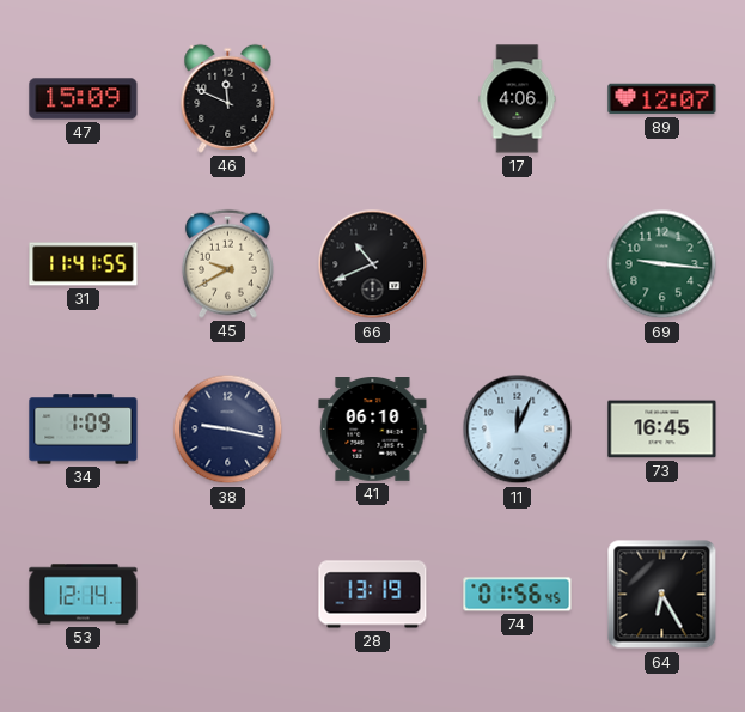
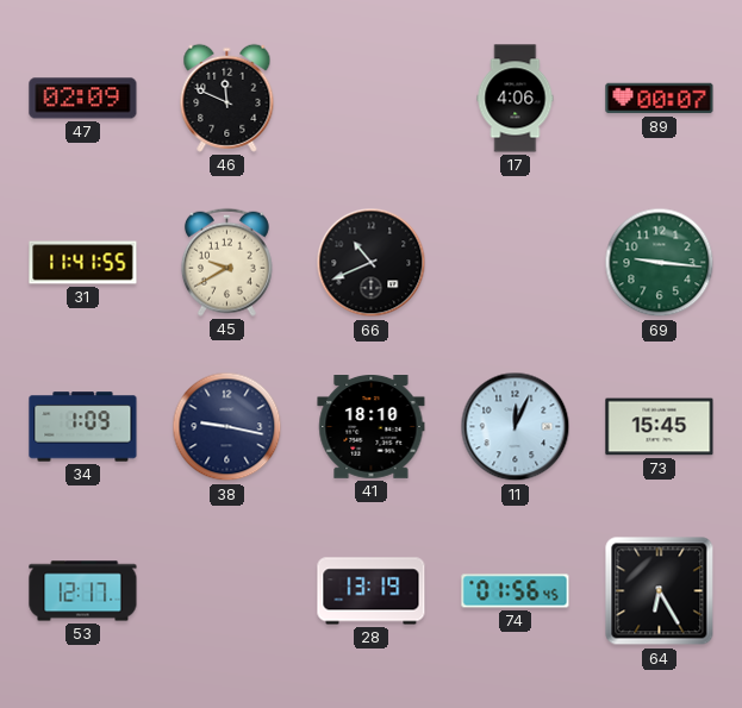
47: 15:09 -> 02:09
89: 12:07 -> 00:07
41: 06:10 -> 18:10
73: 16:45 -> 15:45
53: 12:14 -> 12:17
